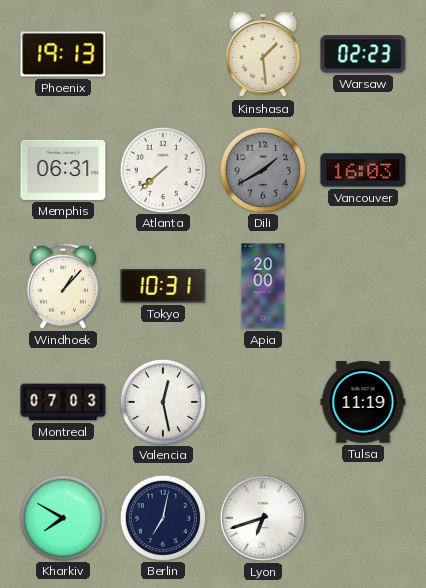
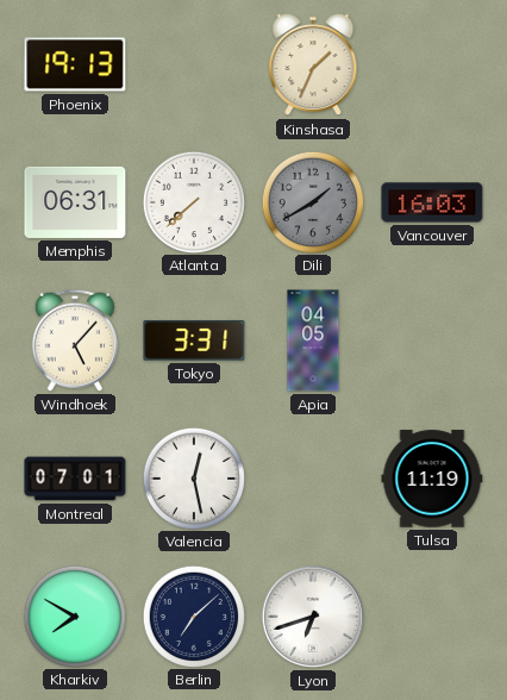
Kinshasa: 1:29 -> 1:34
Warsaw: 02:23 -> none
Windhoek: 1:07 -> 5:07
Tokyo: 10:31 -> 3:31
Apia: 20:00 -> 04:05
Montreal: 07:03 -> 07:01
Berlin: 7:02 -> 7:08
